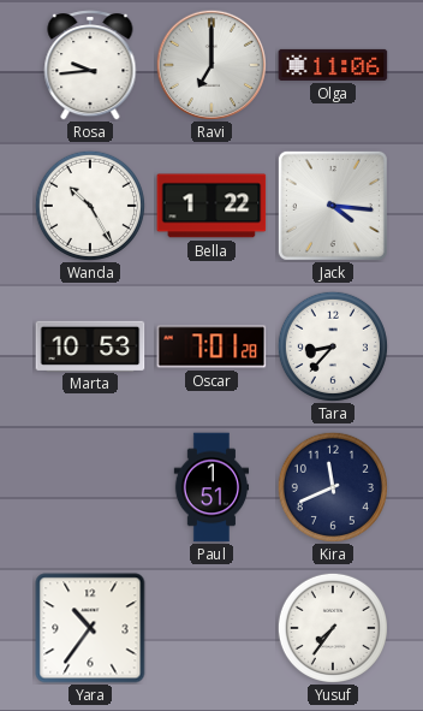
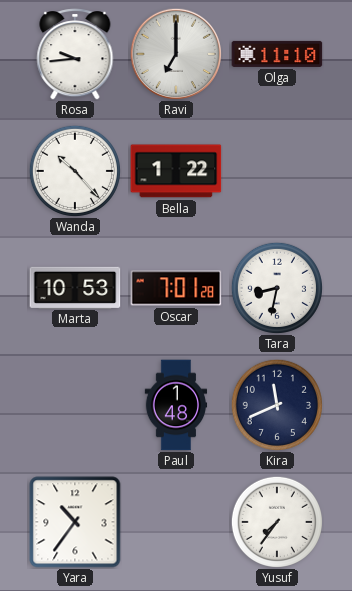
Olga: 11:06 -> 11:10
Wanda: 10:25 -> 10:23
Jack: 4:16 -> none
Tara: 8:37 -> 8:32
Paul: 1:51 -> 1:48
